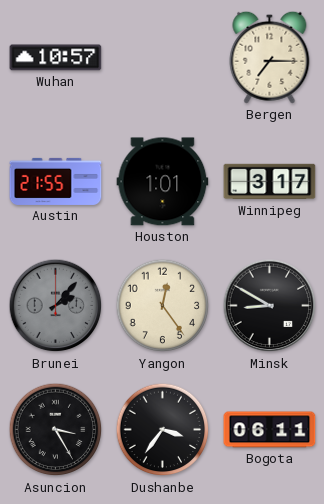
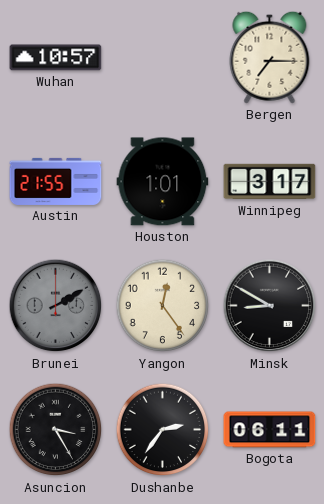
Brunei: 2:07 -> 2:10
Dushanbe: 3:36 -> 2:36
